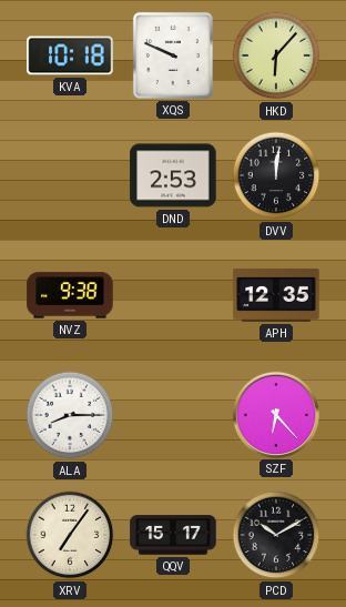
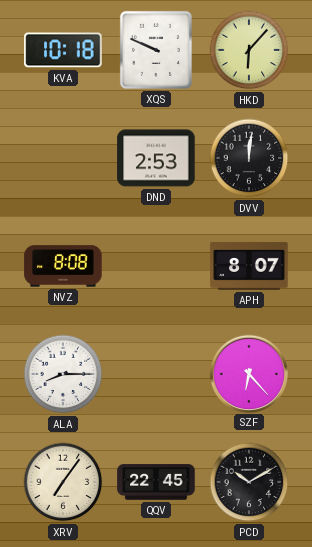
NVZ: 9:38 -> 8:08
APH: 12:35 -> 8:07
QQV: 15:17 -> 22:45
